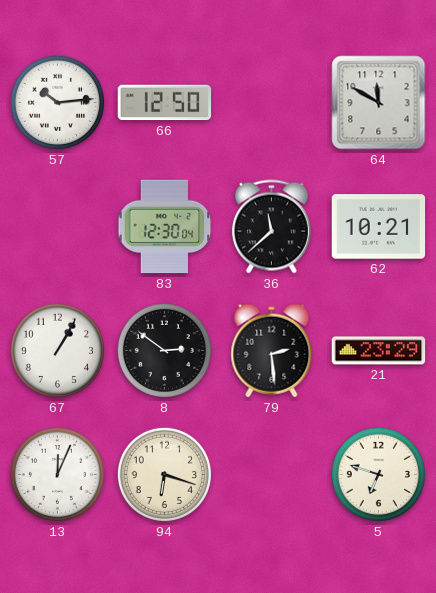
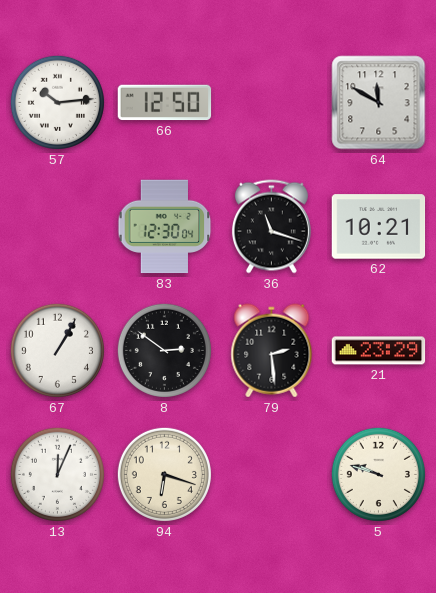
36: 11:38 -> 11:18
5: 6:48 -> 9:48
